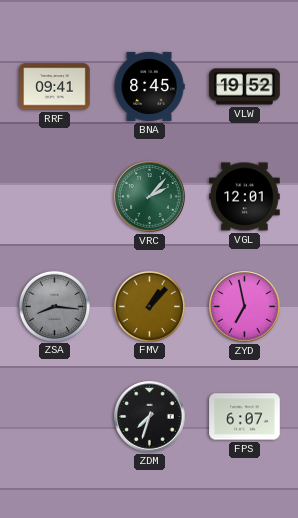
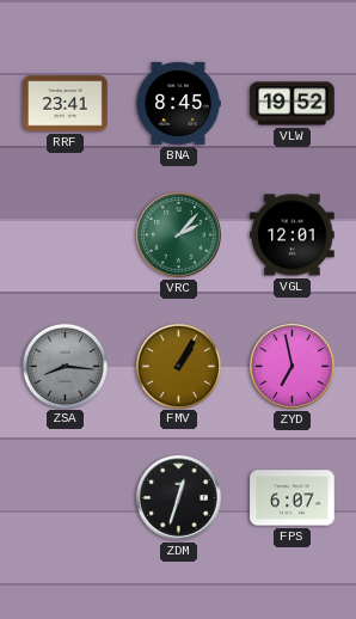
RRF: 09:41 -> 23:41
FMV: 1:07 -> 1:05
ZDM: 7:33 -> 12:33
